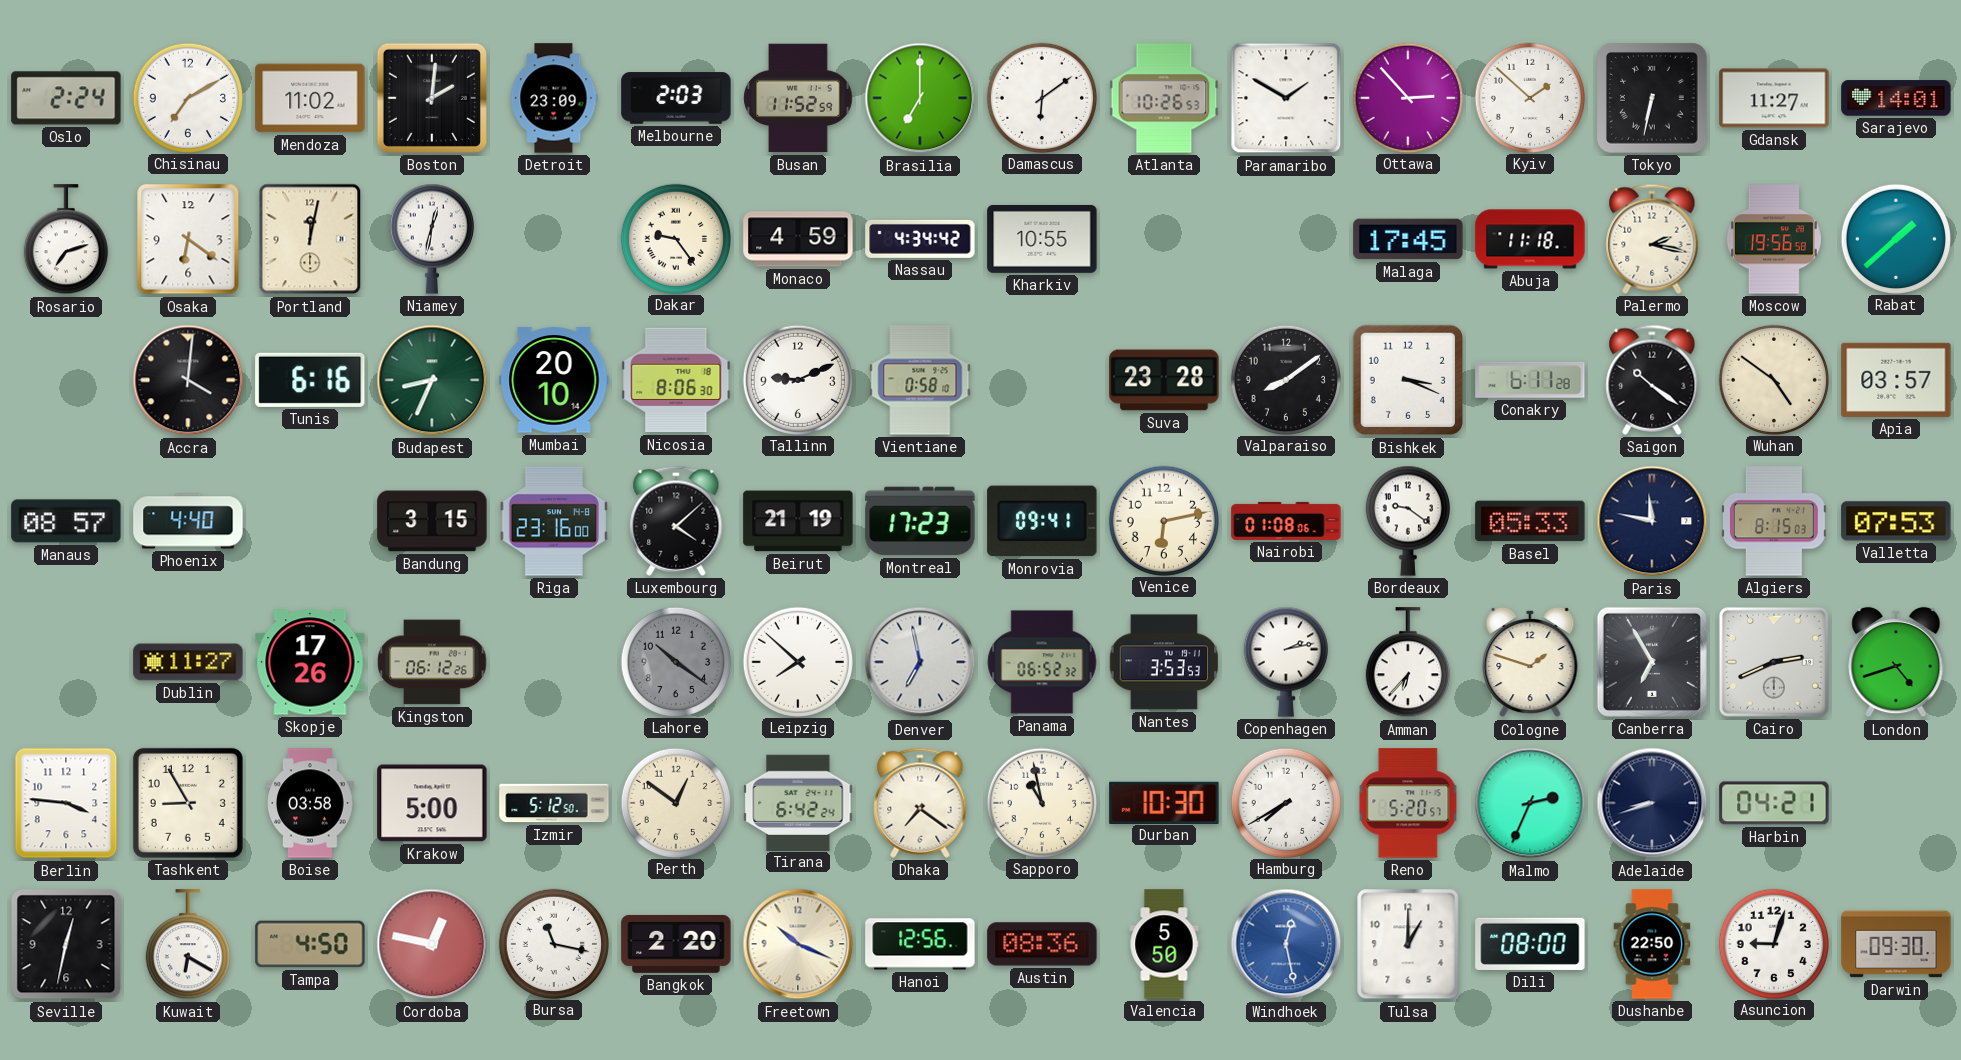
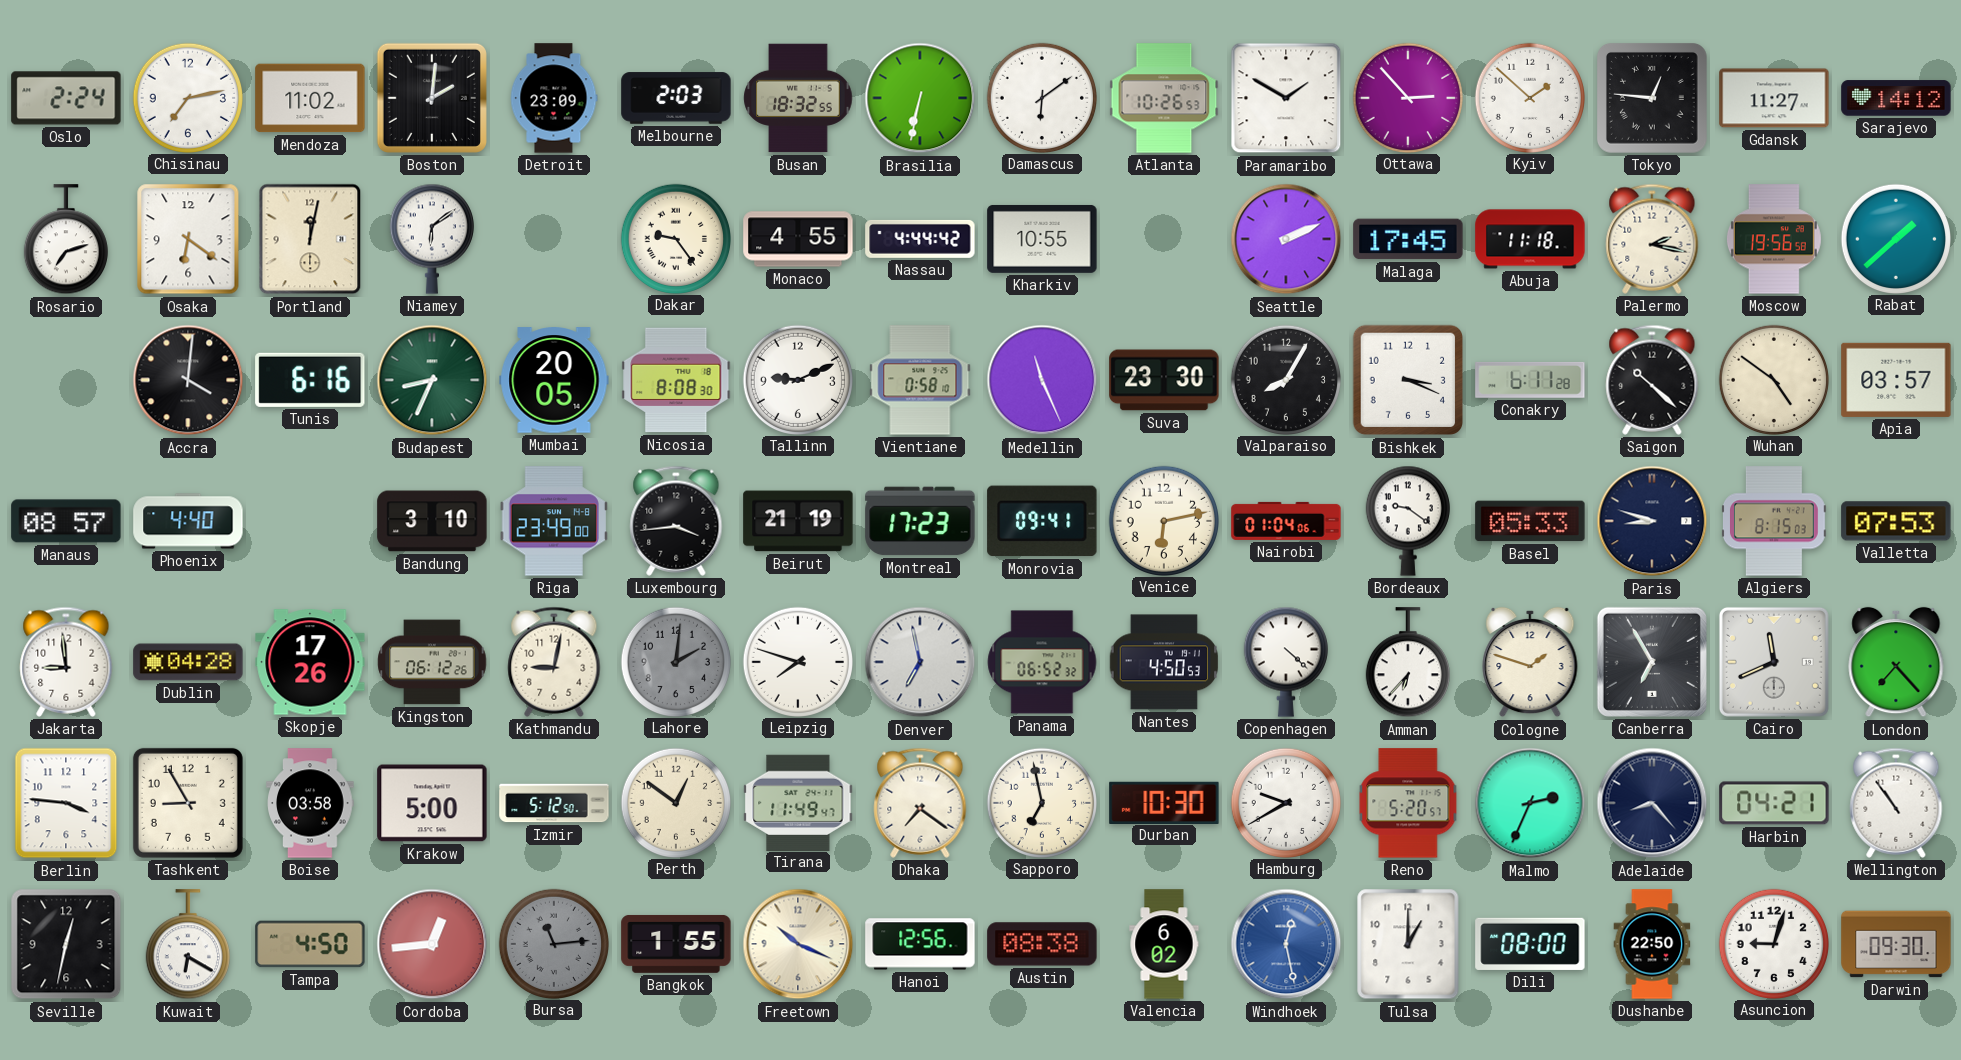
Chisinau: 7:10 -> 7:13
Busan: 11:52 -> 18:32
Brasilia: 7:00 -> 6:32
Tokyo: 6:32 -> 12:46
Sarajevo: 14:01 -> 14:12
Niamey: 12:32 -> 6:09
Monaco: 4:59 -> 4:55
Nassau: 4:34 -> 4:44
Seattle: none -> 2:11
Mumbai: 20:10 -> 20:05
Nicosia: 8:06 -> 8:08
Medellin: none -> 11:26
Suva: 23:28 -> 23:30
Valparaiso: 8:09 -> 8:05
Saigon: 10:21 -> 10:22
Bandung: 3:15 -> 3:10
Riga: 23:16 -> 23:49
Luxembourg: 4:08 -> 3:44
Nairobi: 01:08 -> 01:04
Paris: 11:47 -> 8:48
Jakarta: none -> 8:59
Dublin: 11:27 -> 04:28
Kathmandu: none -> 9:02
Lahore: 10:21 -> 2:01
Leipzig: 7:52 -> 7:48
Nantes: 3:53 -> 4:50
Copenhagen: 2:13 -> 4:22
Cairo: 2:41 -> 11:41
London: 4:42 -> 7:23
Tirana: 6:42 -> 11:49
Sapporo: 10:58 -> 6:58
Hamburg: 7:40 -> 9:40
Adelaide: 8:42 -> 8:23
Wellington: none -> 10:54
Cordoba: 12:47 -> 12:44
Bursa: 11:17 -> 11:14
Bursa dial: white -> grey
Bangkok: 2:20 -> 1:55
Austin: 08:36 -> 08:38
Valencia: 5:50 -> 6:02
